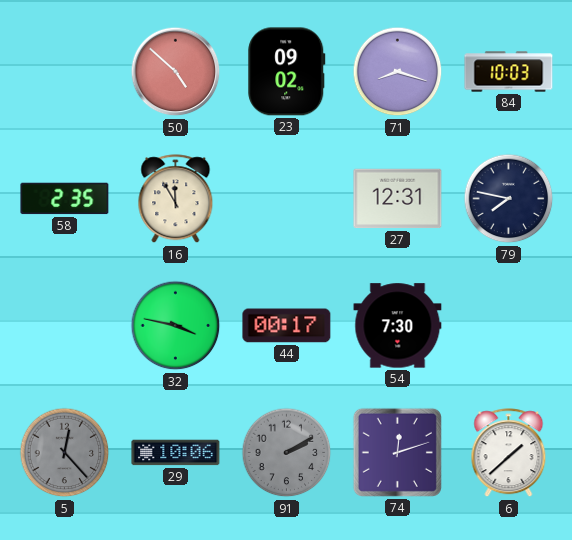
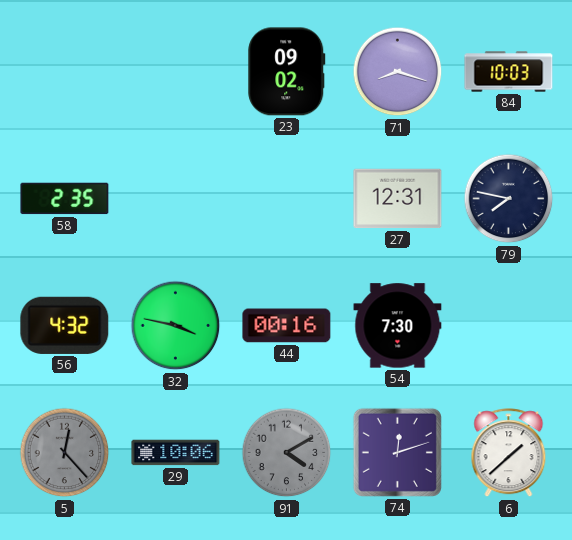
50: 4:52 -> none
16: 11:55 -> none
56: none -> 4:32
44: 00:17 -> 00:16
91: 2:10 -> 4:10
